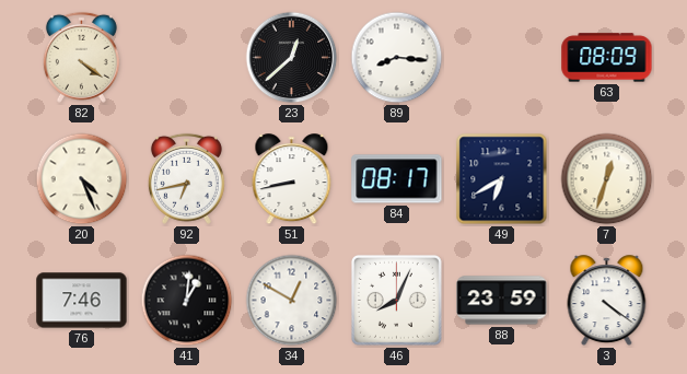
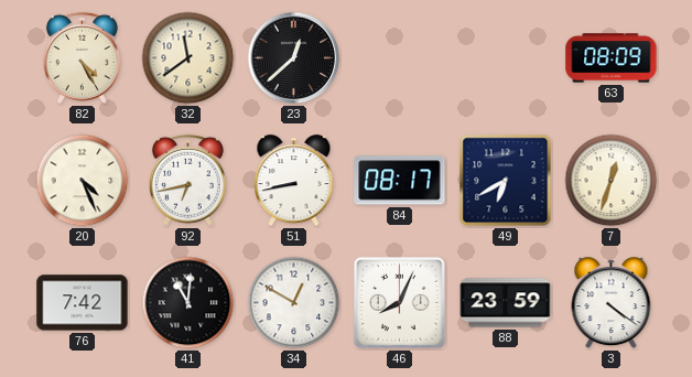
82: 4:21 -> 4:25
32: none -> 11:39
89: 8:16 -> none
76: 7:46 -> 7:42
41: 1:01 -> 11:01
